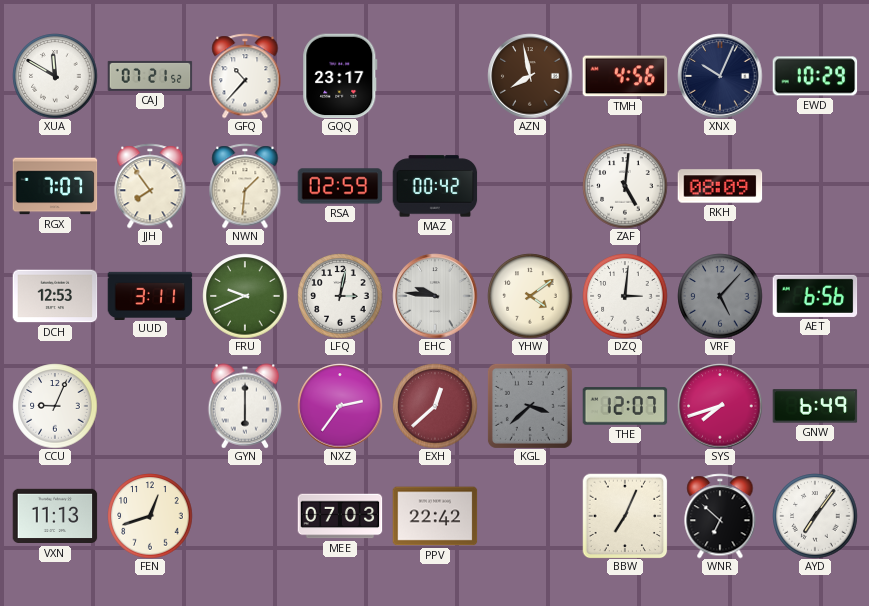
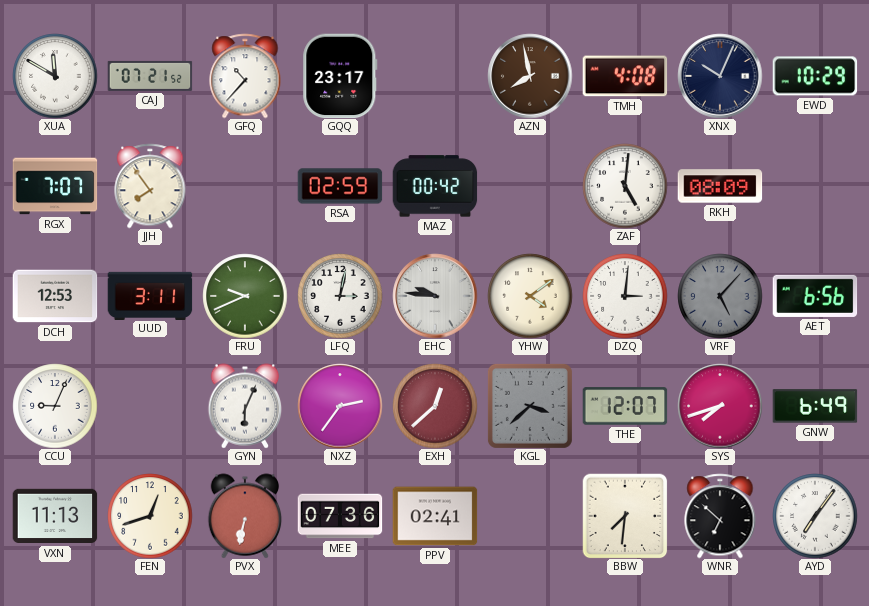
TMH: 4:56 -> 4:08
NWN: 1:31 -> none
GYN: 6:00 -> 6:04
PVX: none -> 6:32
MEE: 07:03 -> 07:36
PPV: 22:42 -> 02:41
BBW: 7:04 -> 7:31
